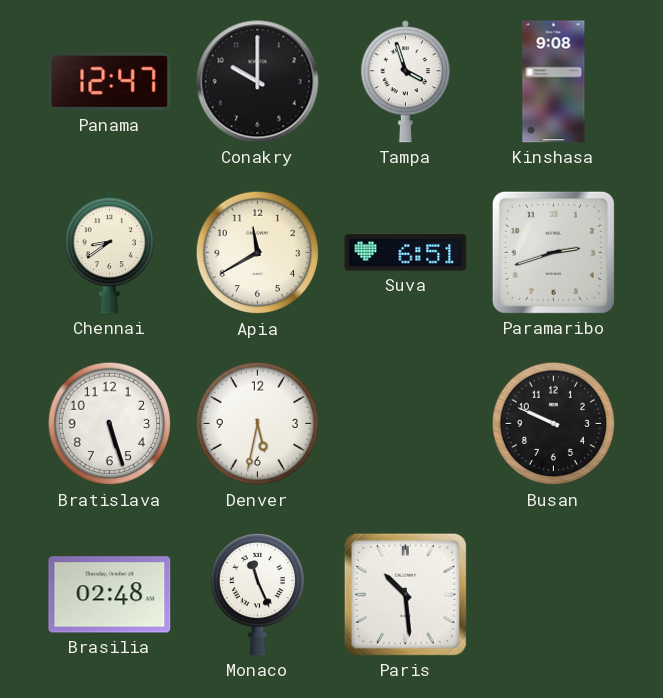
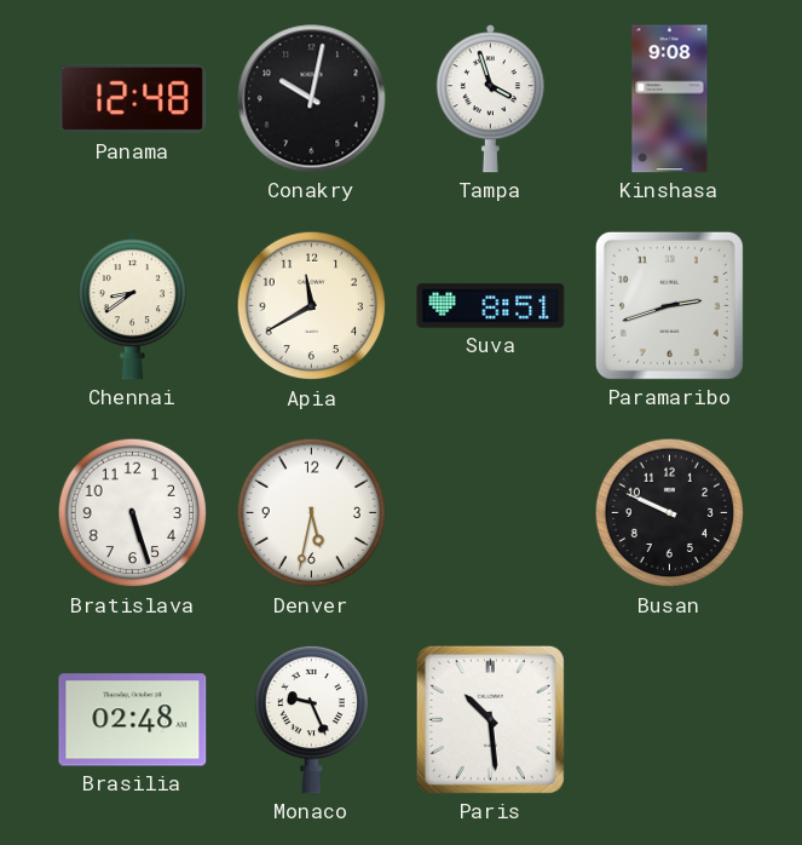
Panama: 12:47 -> 12:48
Conakry: 10:00 -> 10:02
Suva: 6:51 -> 8:51
Monaco: 11:26 -> 9:26
